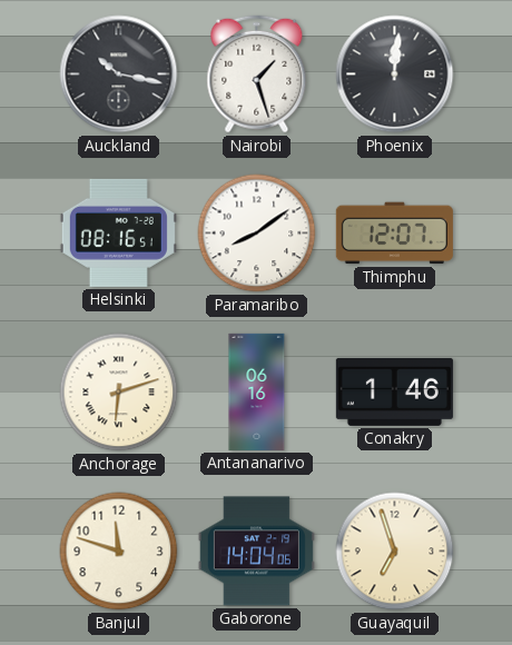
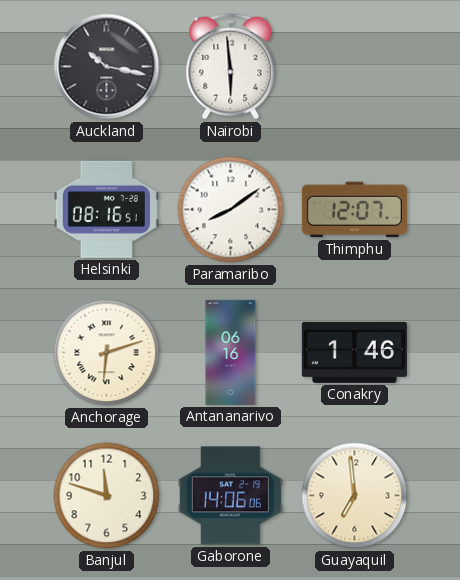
Nairobi: 1:27 -> 5:59
Phoenix: 12:01 -> none
Gaborone: 14:04 -> 14:06
Guayaquil: 6:57 -> 6:59
